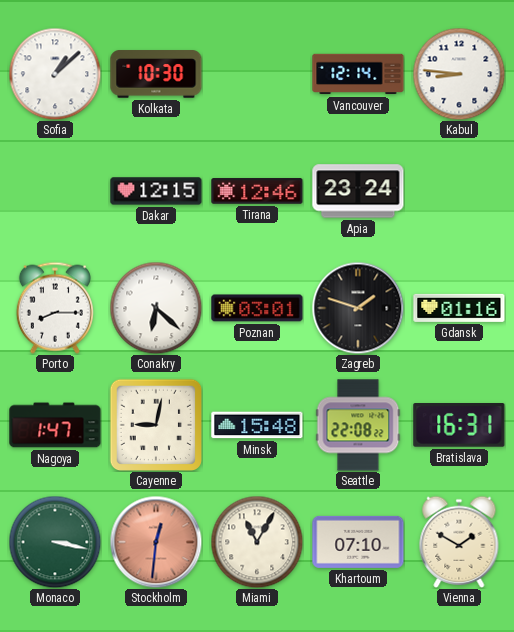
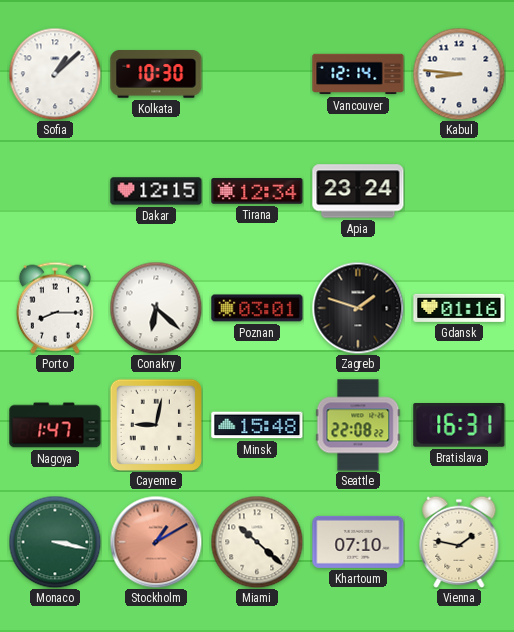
Tirana: 12:46 -> 12:34
Stockholm: 12:31 -> 1:10
Miami: 11:05 -> 10:22
Vienna: 1:50 -> 1:47
